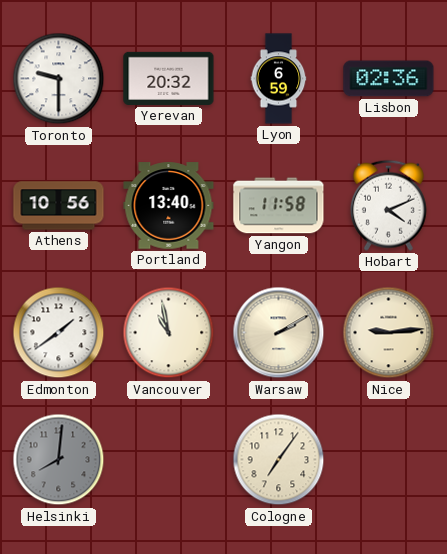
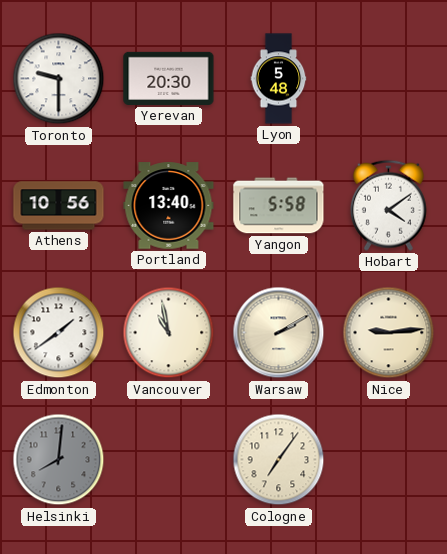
Yerevan: 20:32 -> 20:30
Lyon: 6:59 -> 5:48
Lisbon: 02:36 -> none
Yangon: 11:58 -> 5:58
Hobart: 4:11 -> 4:09
